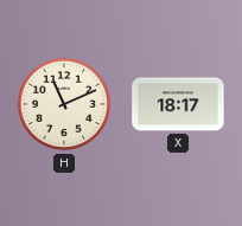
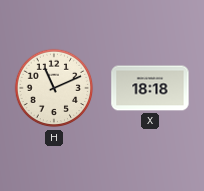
X: 18:17 -> 18:18
